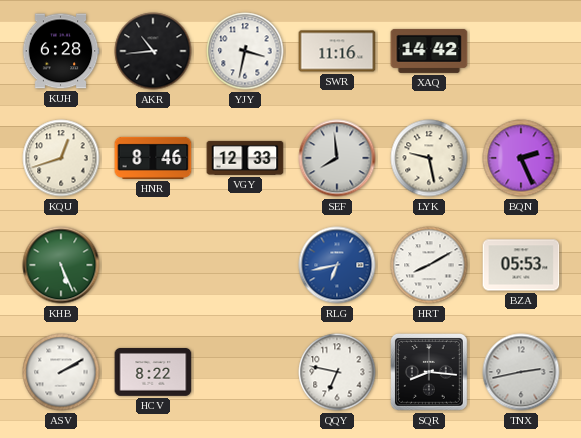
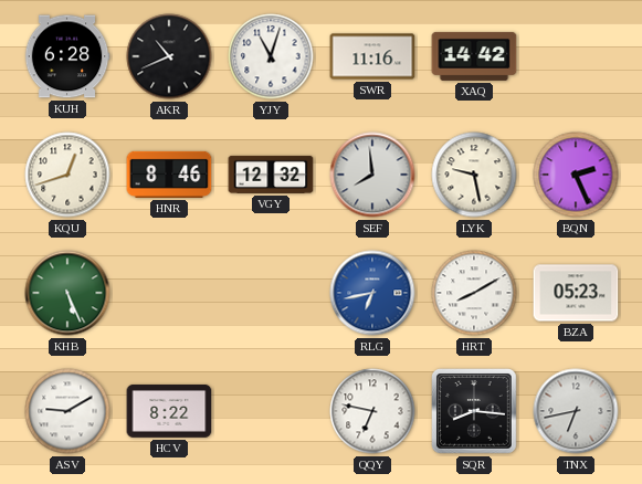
AKR: 10:44 -> 10:41
YJY: 3:32 -> 11:03
VGY: 12:33 -> 12:32
BZA: 05:53 -> 05:23
ASV: 2:10 -> 9:10
TNX: 2:43 -> 6:43
